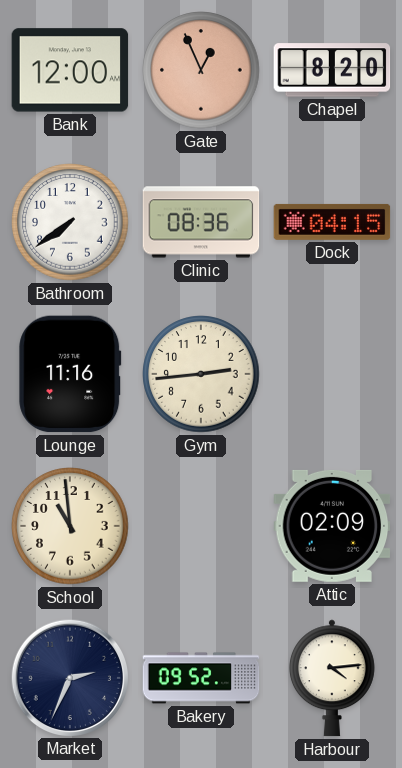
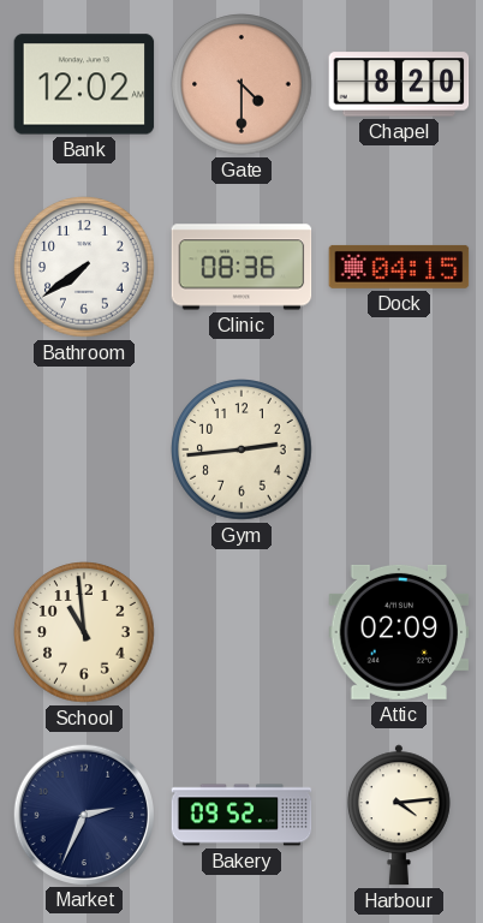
Bank: 12:00 -> 12:02
Gate: 12:56 -> 4:30
Lounge: 11:16 -> none
